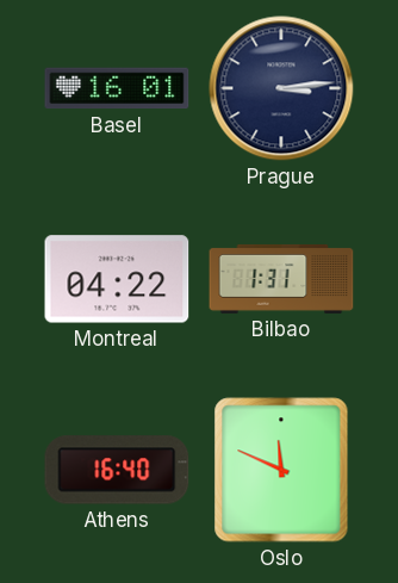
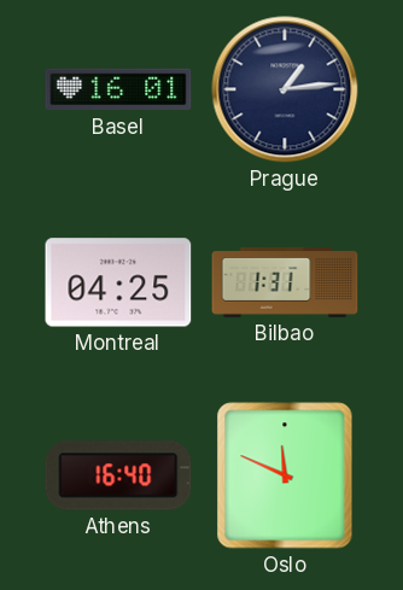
Prague: 3:14 -> 1:14
Montreal: 04:22 -> 04:25
